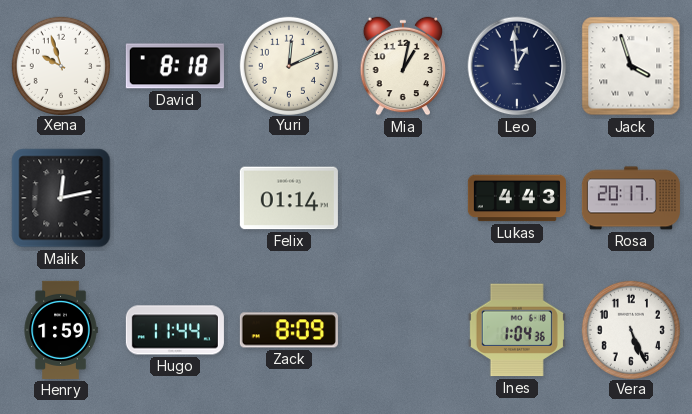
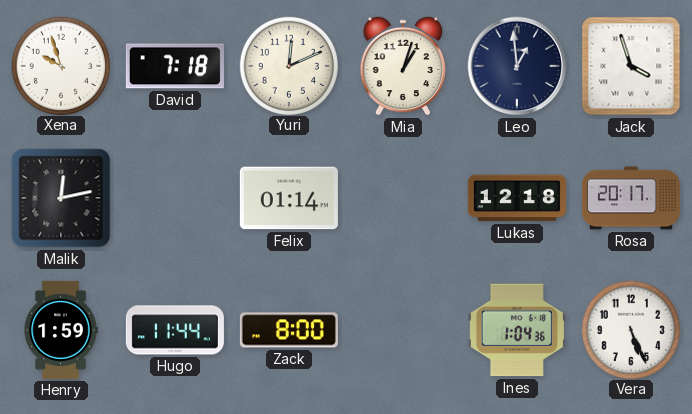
David: 8:18 -> 7:18
Mia: 1:02 -> 1:03
Lukas: 4:43 -> 12:18
Zack: 8:09 -> 8:00
